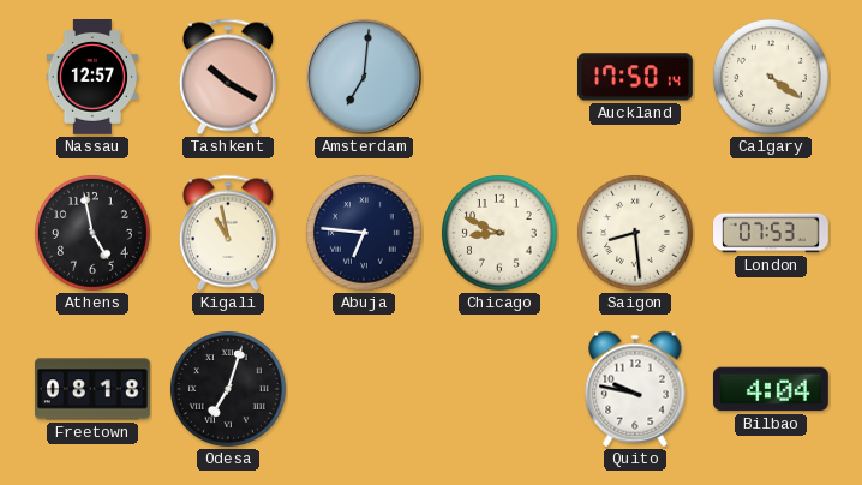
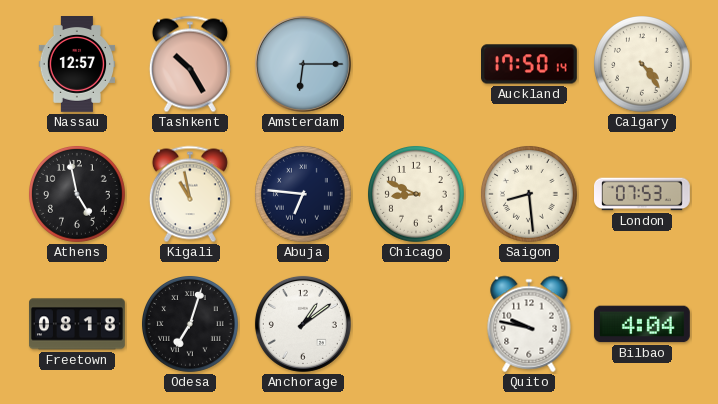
Tashkent: 10:20 -> 10:25
Amsterdam: 7:01 -> 6:15
Calgary: 4:21 -> 4:24
Anchorage: none -> 1:09
